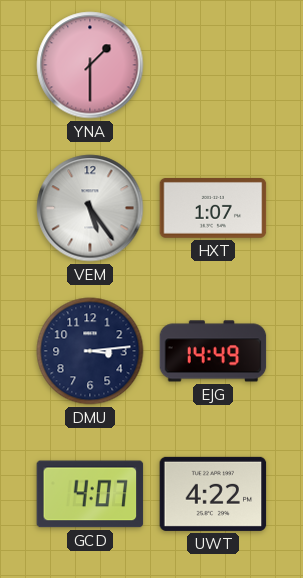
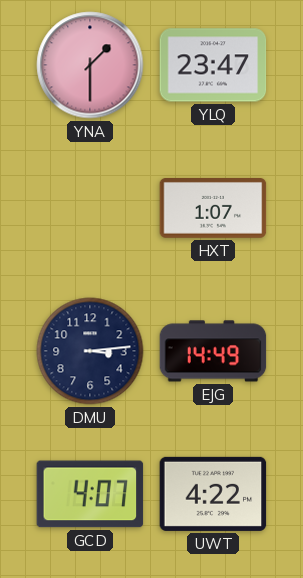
YLQ: none -> 23:47
VEM: 5:24 -> none
